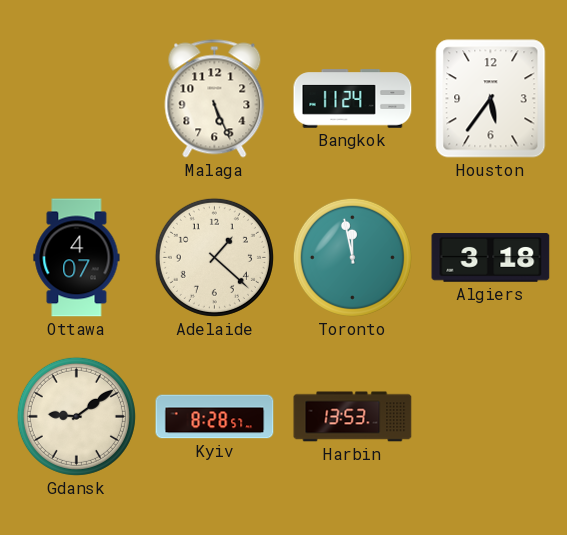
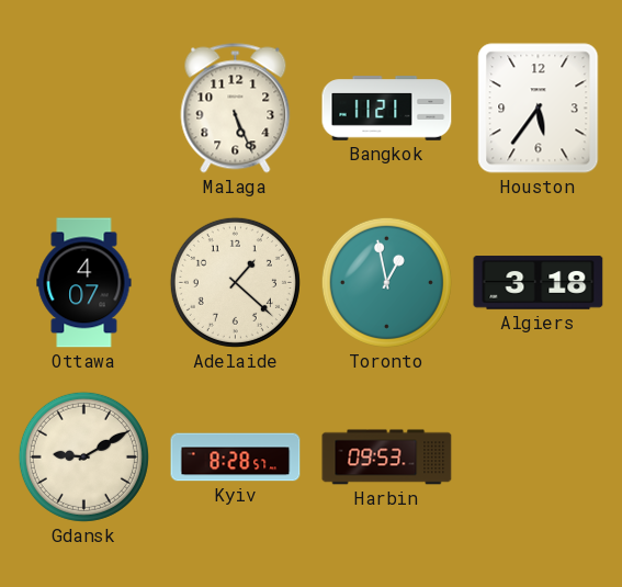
Bangkok: 11:24 -> 11:21
Toronto: 11:58 -> 12:58
Gdansk: 9:09 -> 9:10
Harbin: 13:53 -> 09:53
